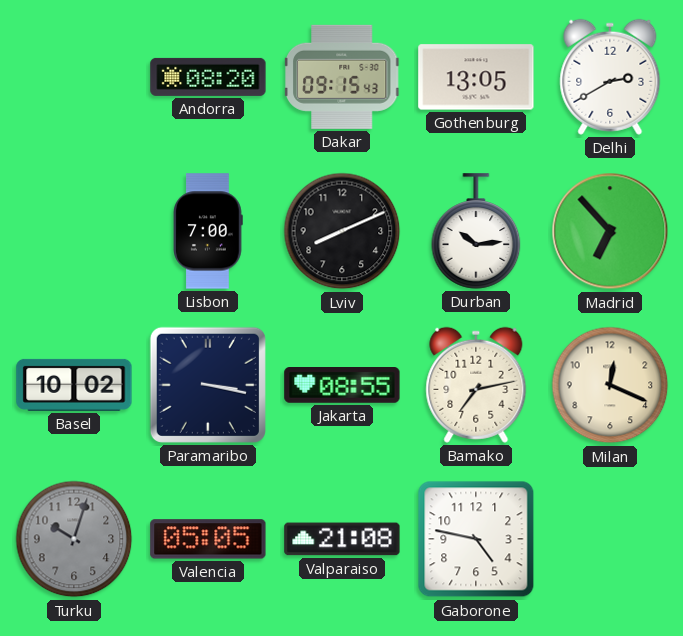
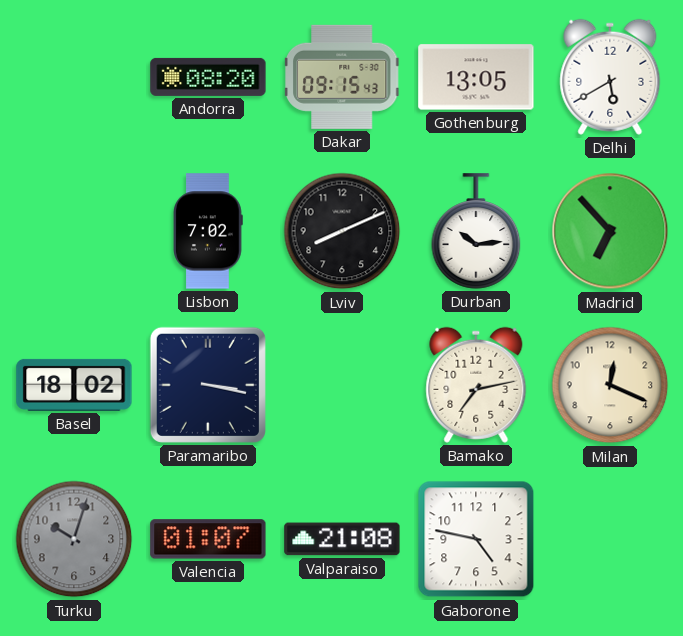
Delhi: 2:40 -> 5:40
Lisbon: 7:00 -> 7:02
Basel: 10:02 -> 18:02
Jakarta: 08:55 -> none
Valencia: 05:05 -> 01:07
